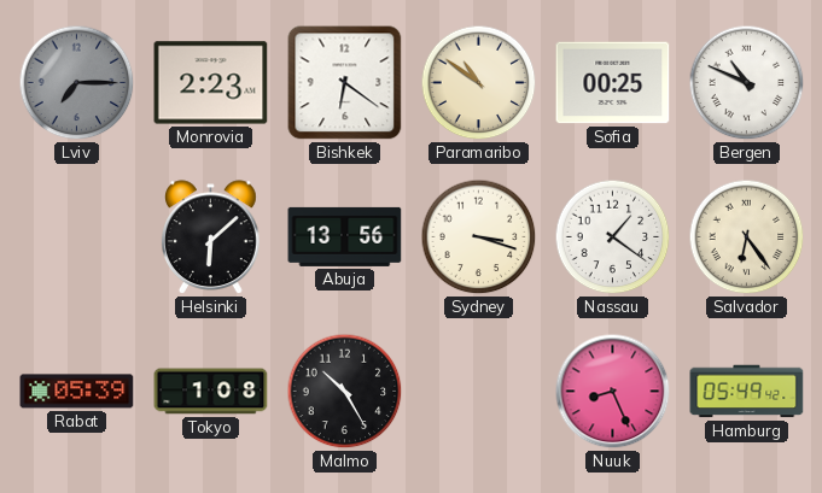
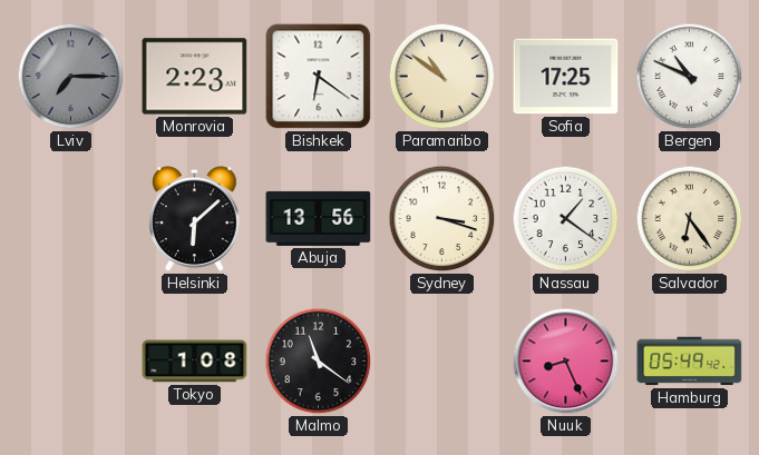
Sofia: 00:25 -> 17:25
Rabat: 05:39 -> none
Malmo: 10:25 -> 11:21
